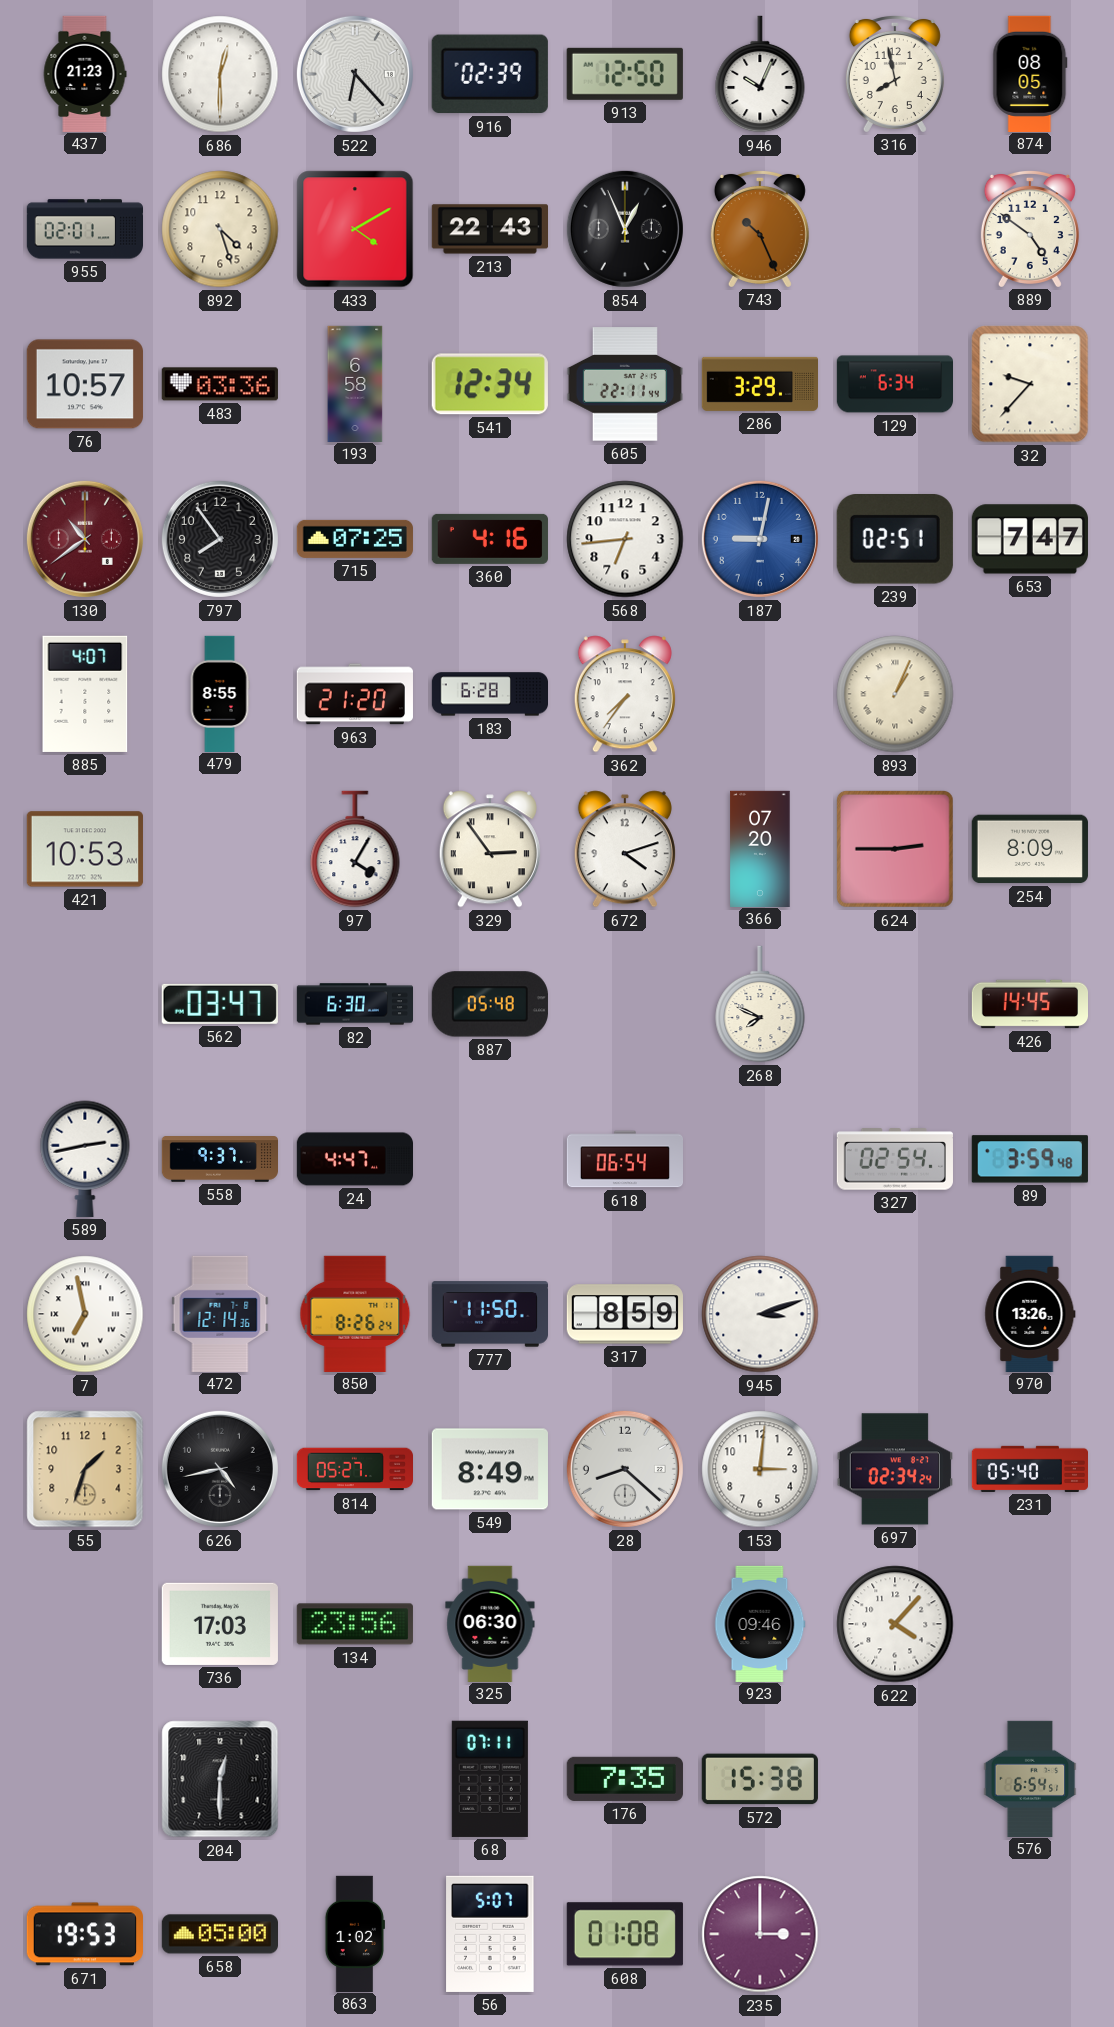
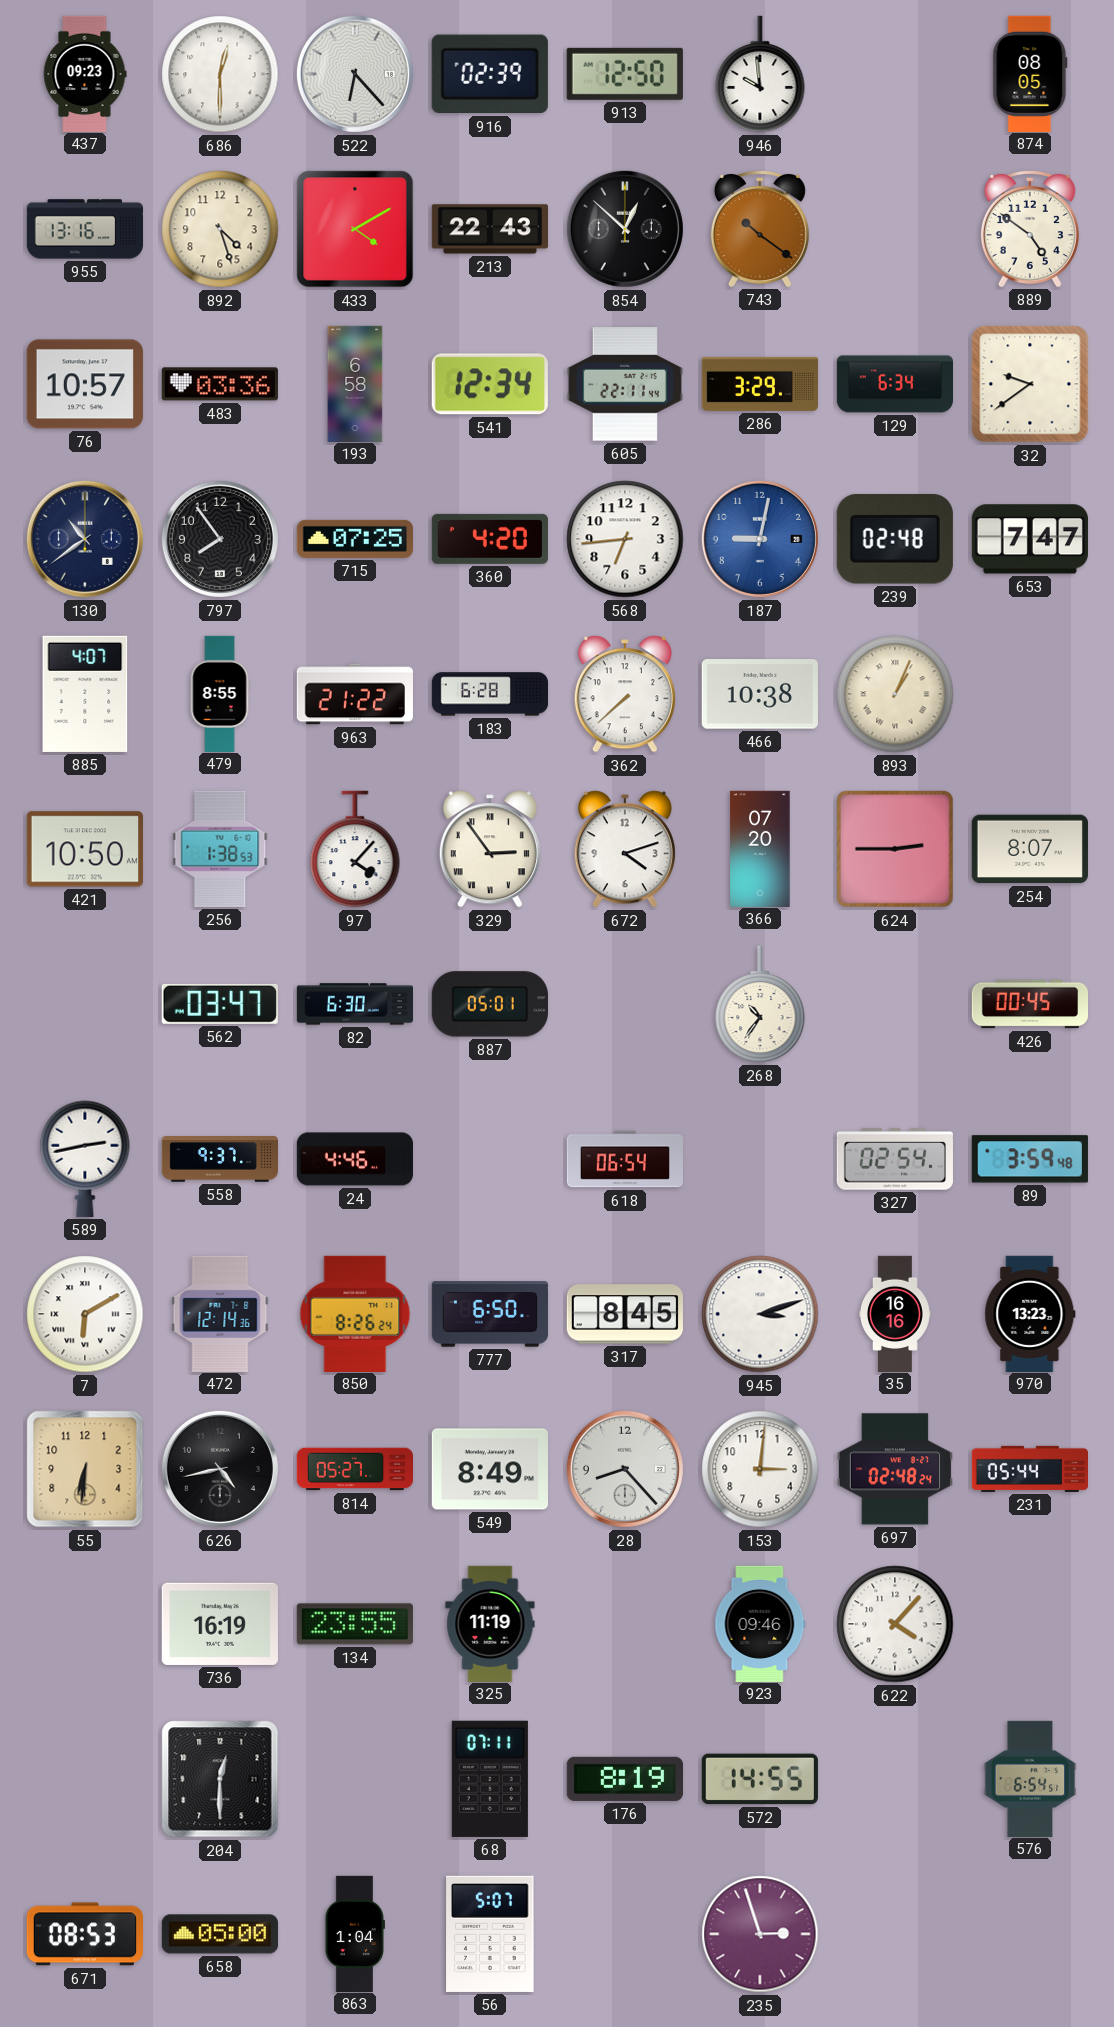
437: 21:23 -> 09:23
946: 10:04 -> 9:59
316: 7:58 -> none
955: 02:01 -> 13:16
854: 12:56 -> 12:52
743: 10:26 -> 10:21
32: 9:37 -> 9:39
130 dial: burgundy -> navy
360: 4:16 -> 4:20
239: 02:51 -> 02:48
963: 21:20 -> 21:22
362: 7:36 -> 7:38
466: none -> 10:38
421: 10:53 -> 10:50
256: none -> 1:38
97: 4:05 -> 4:07
254: 8:09 -> 8:07
887: 05:48 -> 05:01
268: 7:49 -> 10:36
426: 14:45 -> 00:45
24: 4:47 -> 4:46
7: 6:58 -> 6:10
777: 11:50 -> 6:50
317: 8:59 -> 8:45
35: none -> 16:16
970: 13:26 -> 13:23
55: 1:33 -> 6:31
28: 8:22 -> 8:23
697: 02:34 -> 02:48
231: 05:40 -> 05:44
736: 17:03 -> 16:19
134: 23:56 -> 23:55
325: 06:30 -> 11:19
176: 7:35 -> 8:19
572: 15:38 -> 14:55
671: 19:53 -> 08:53
863: 1:02 -> 1:04
608: 01:08 -> none
235: 3:00 -> 2:57
